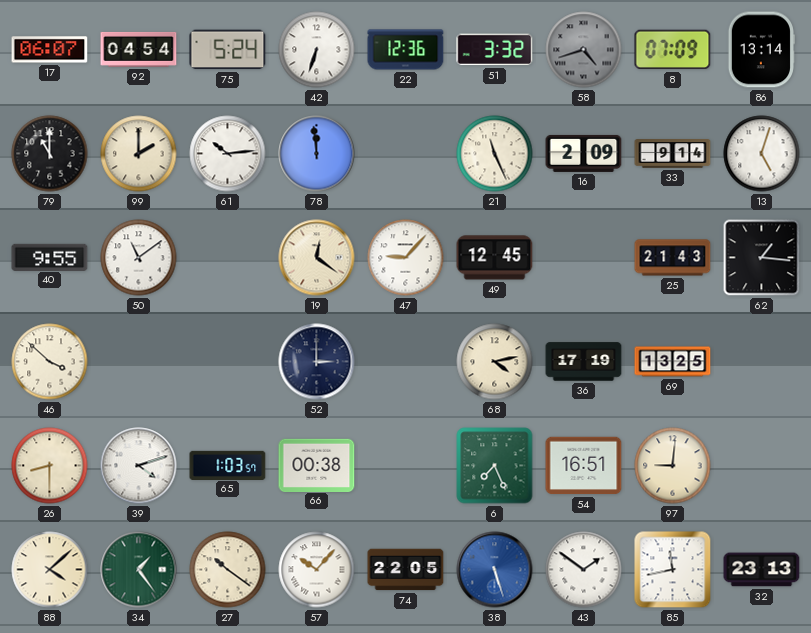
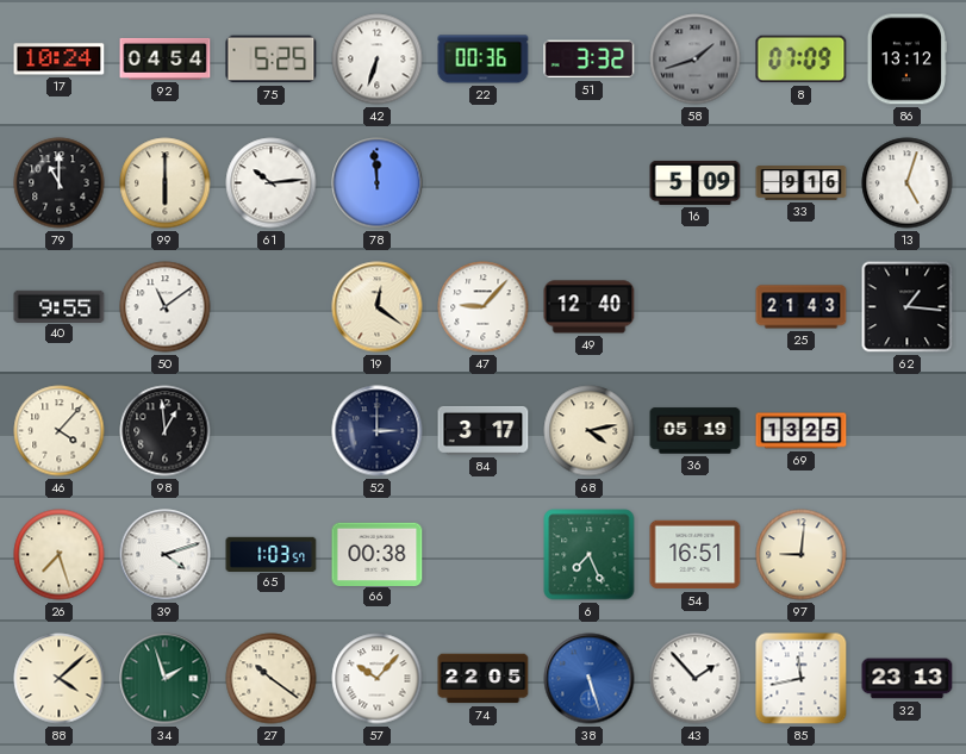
17: 06:07 -> 10:24
75: 5:24 -> 5:25
22: 12:36 -> 00:36
58: 4:42 -> 1:42
86: 13:14 -> 13:12
99: 2:00 -> 6:00
21: 11:26 -> none
16: 2:09 -> 5:09
33: 9:14 -> 9:16
49: 12:45 -> 12:40
46: 3:52 -> 4:07
98: none -> 12:59
84: none -> 3:17
36: 17:19 -> 05:19
26: 8:30 -> 7:27
34: 1:24 -> 1:57
43: 1:51 -> 1:53
